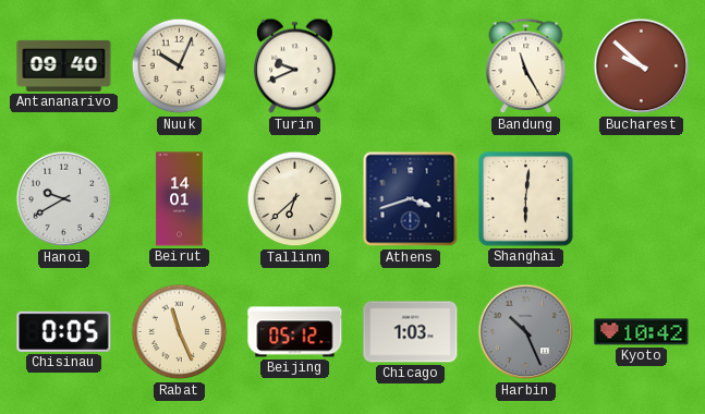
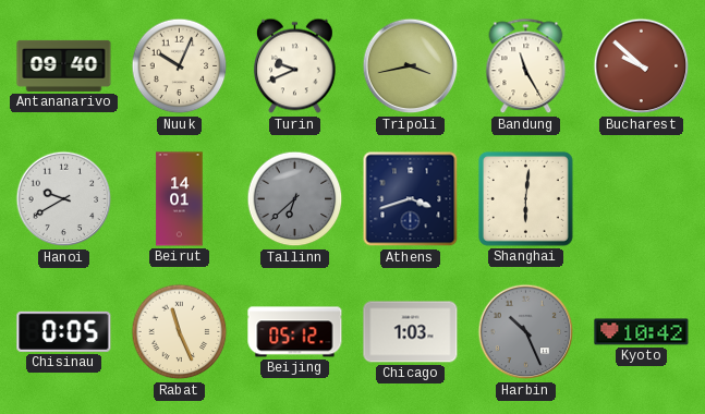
Tripoli: none -> 3:43
Tallinn dial: cream -> grey
